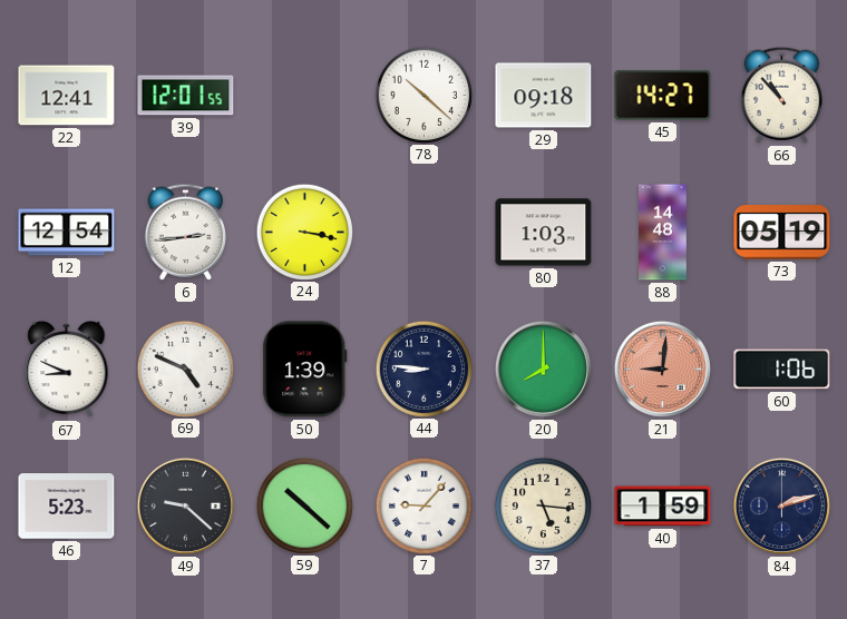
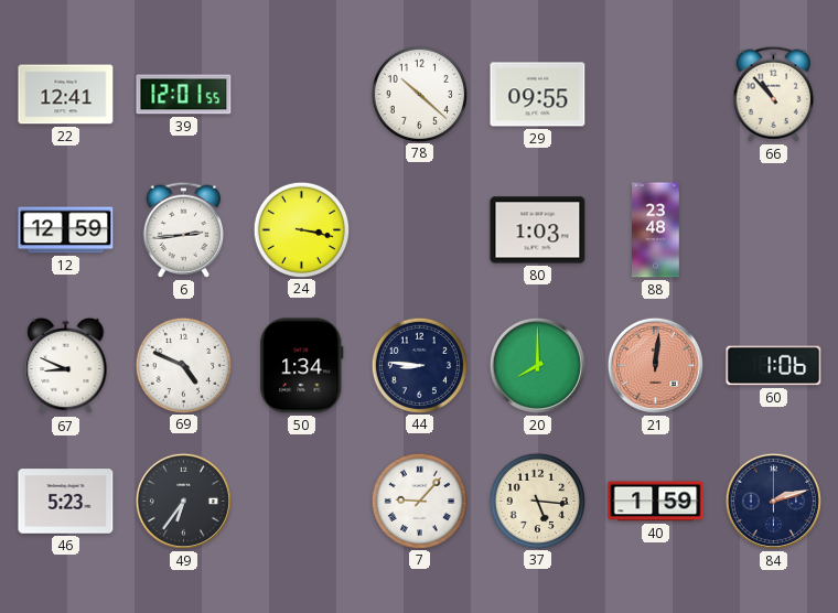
29: 09:18 -> 09:55
45: 14:27 -> none
12: 12:54 -> 12:59
88: 14:48 -> 23:48
73: 05:19 -> none
50: 1:39 -> 1:34
21: 9:01 -> 12:01
49: 9:22 -> 6:36
59: 10:22 -> none
